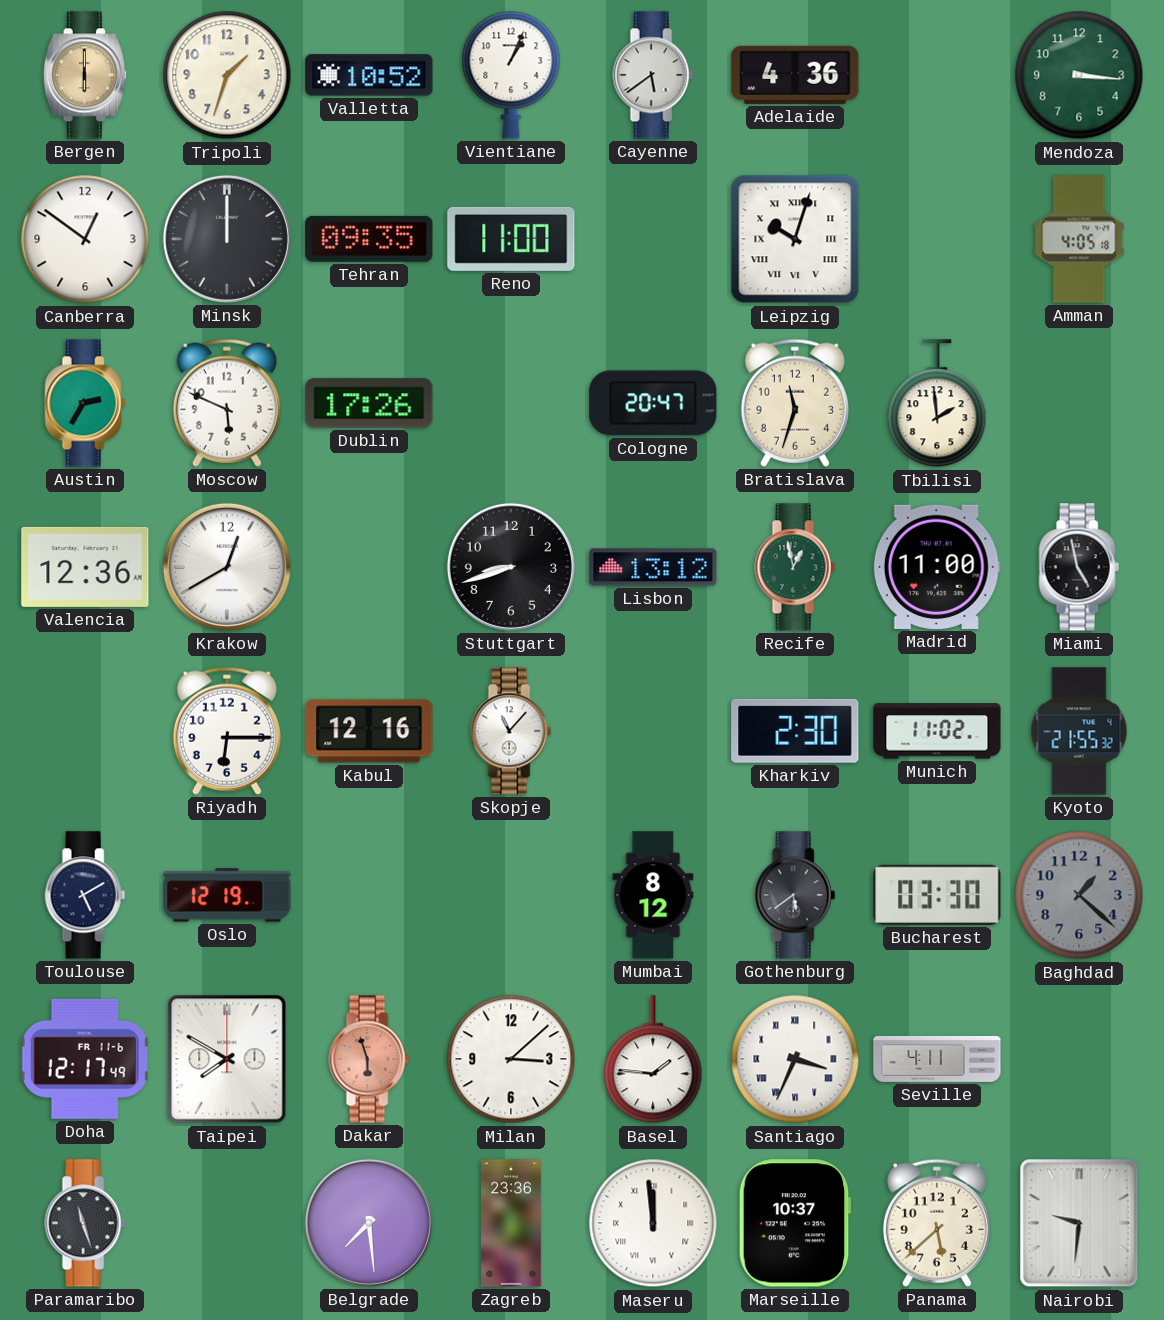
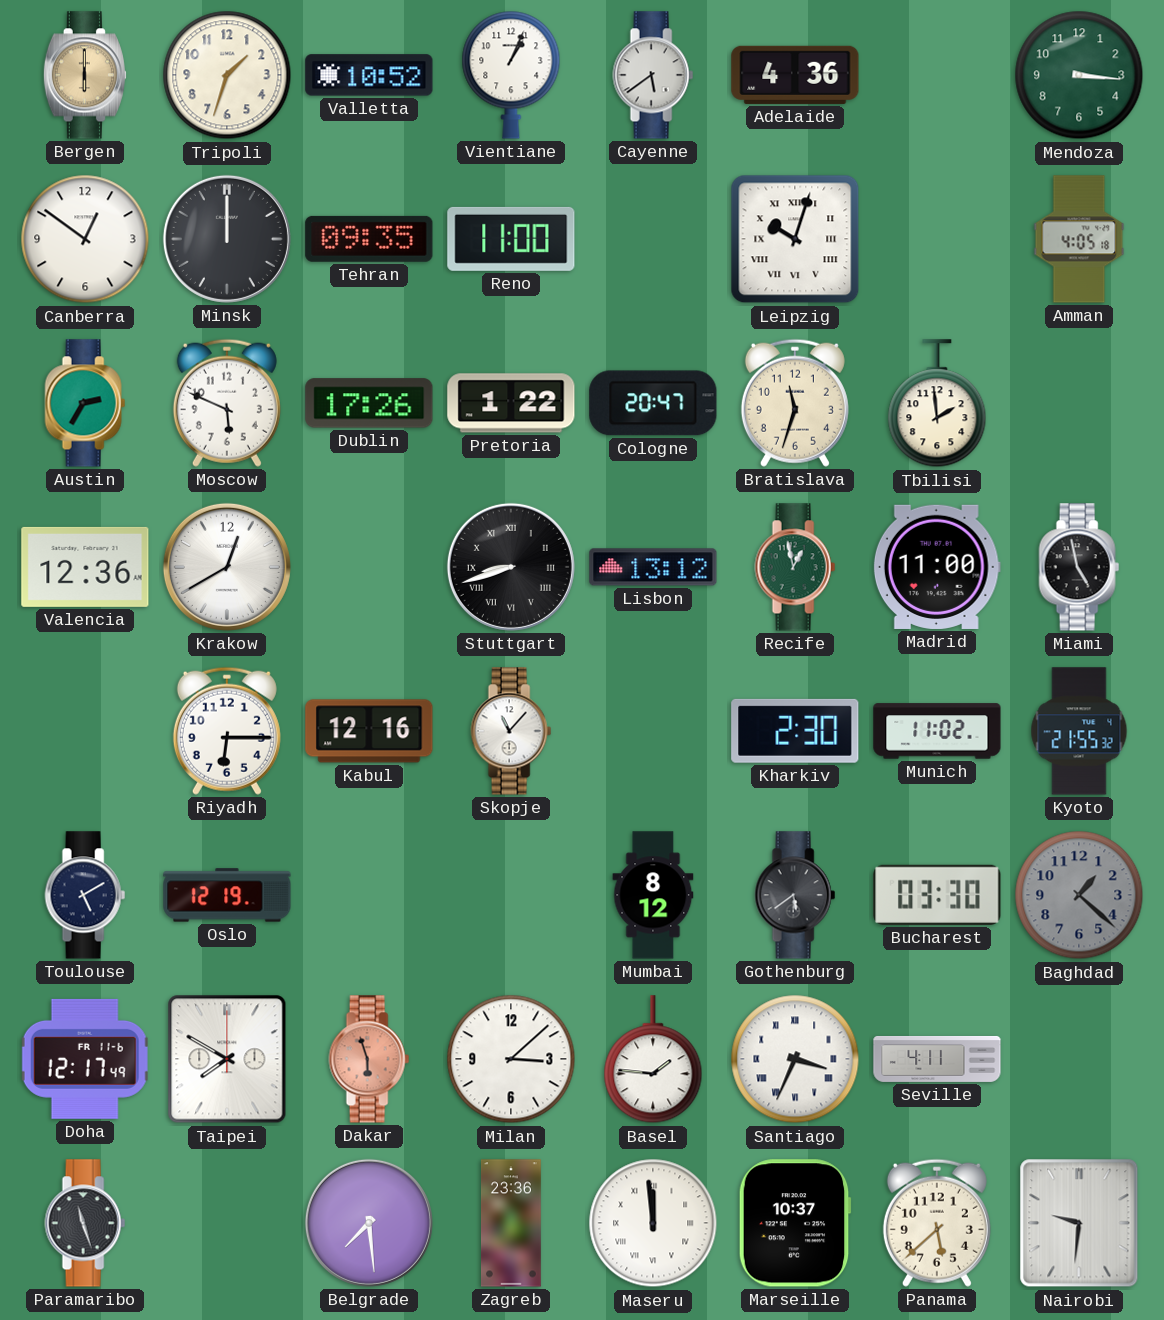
Pretoria: none -> 1:22
Stuttgart numerals: Arabic -> Roman
